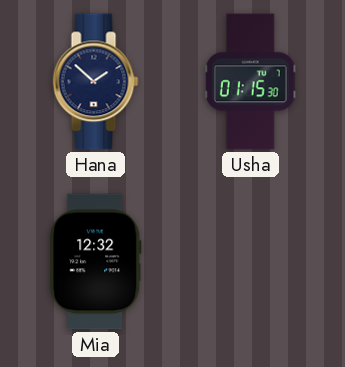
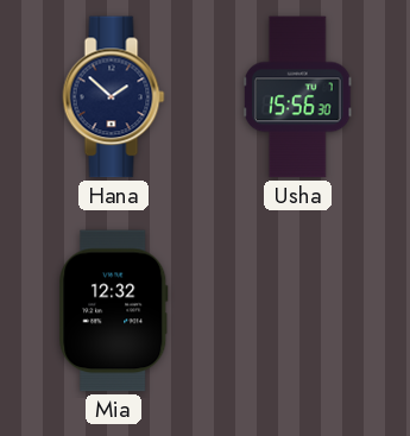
Usha: 01:15 -> 15:56
